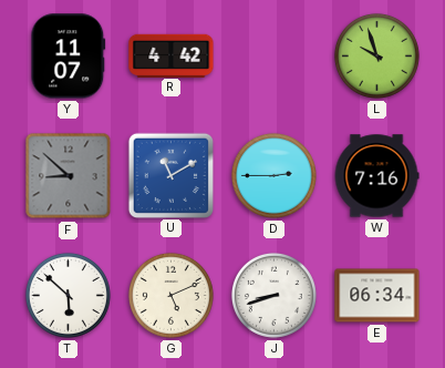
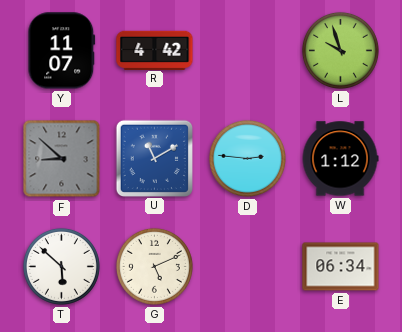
D: 2:45 -> 2:46
W: 7:16 -> 1:12
J: 8:42 -> none
